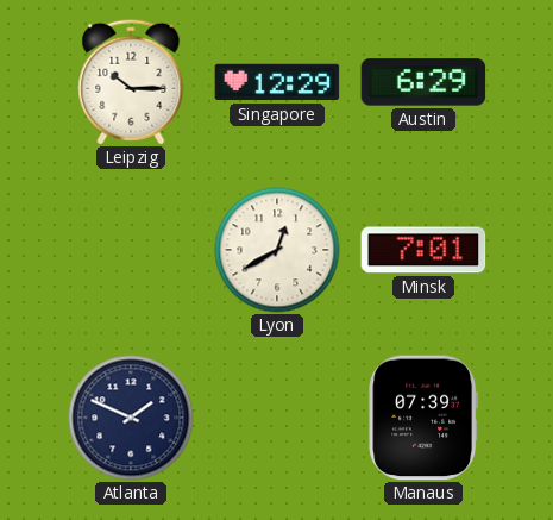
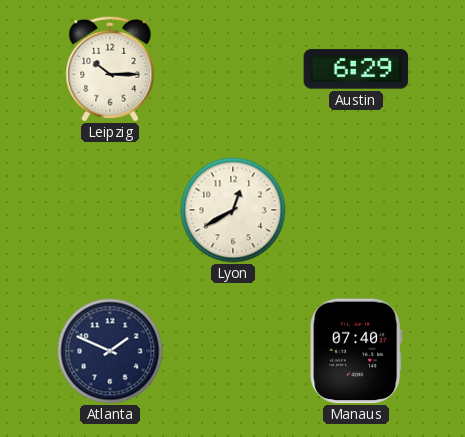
Singapore: 12:29 -> none
Minsk: 7:01 -> none
Manaus: 07:39 -> 07:40
